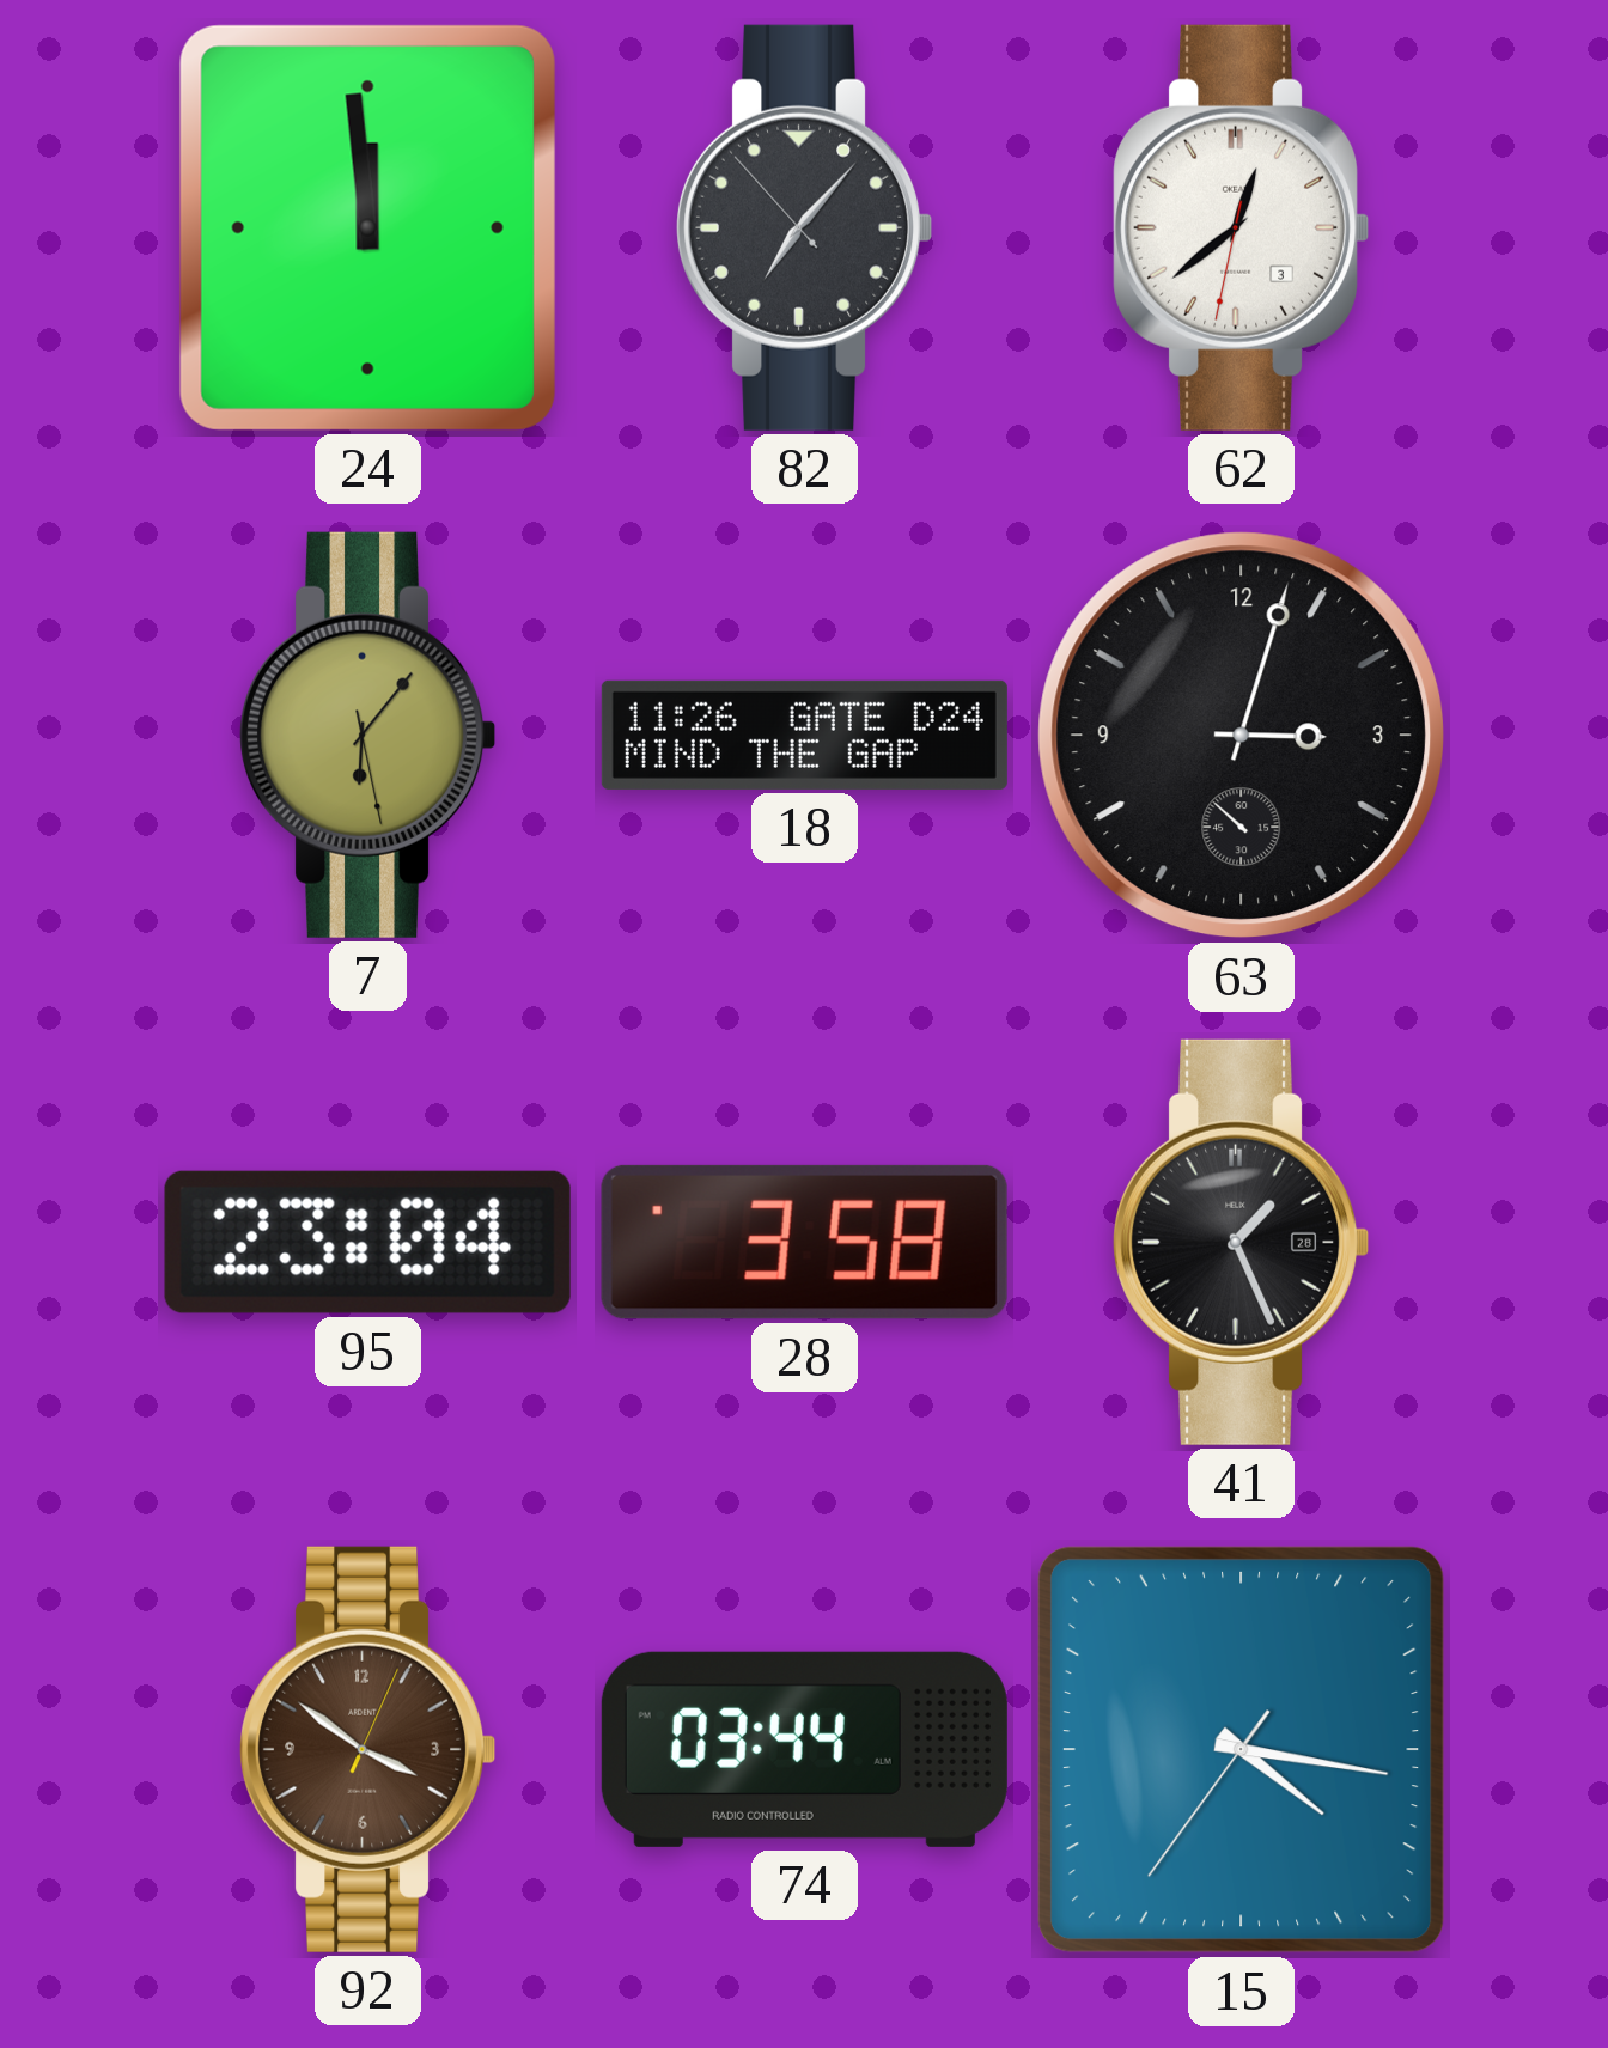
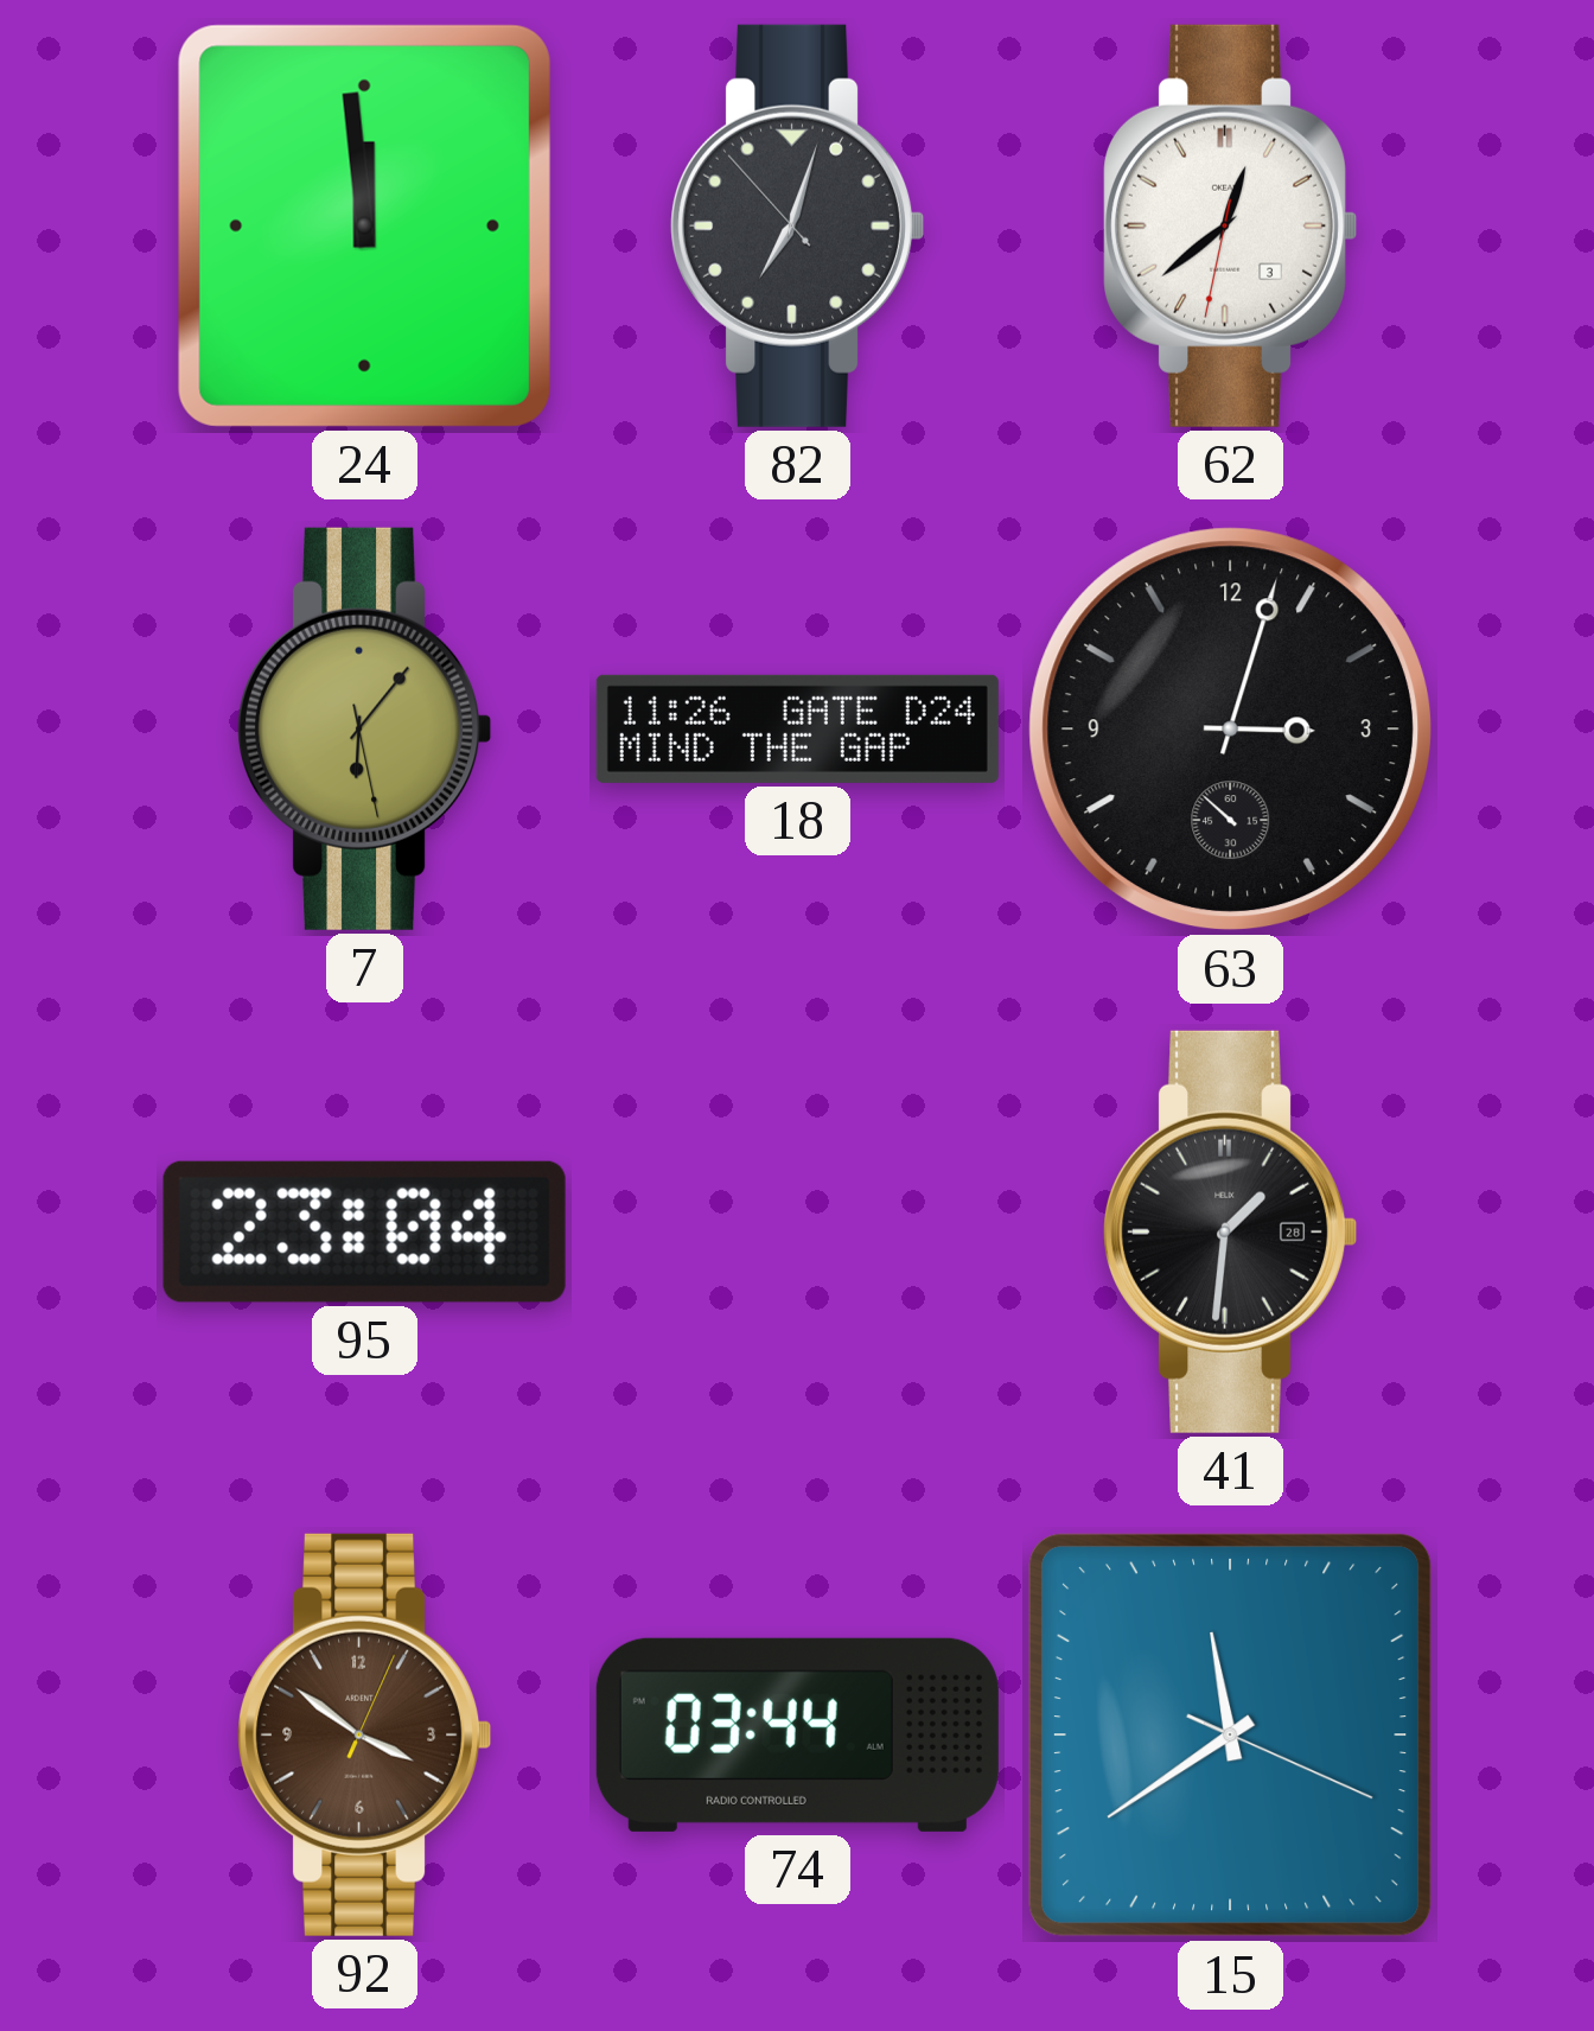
82: 7:06 -> 7:02
28: 3:58 -> none
41: 1:26 -> 1:31
15: 4:16 -> 11:39
